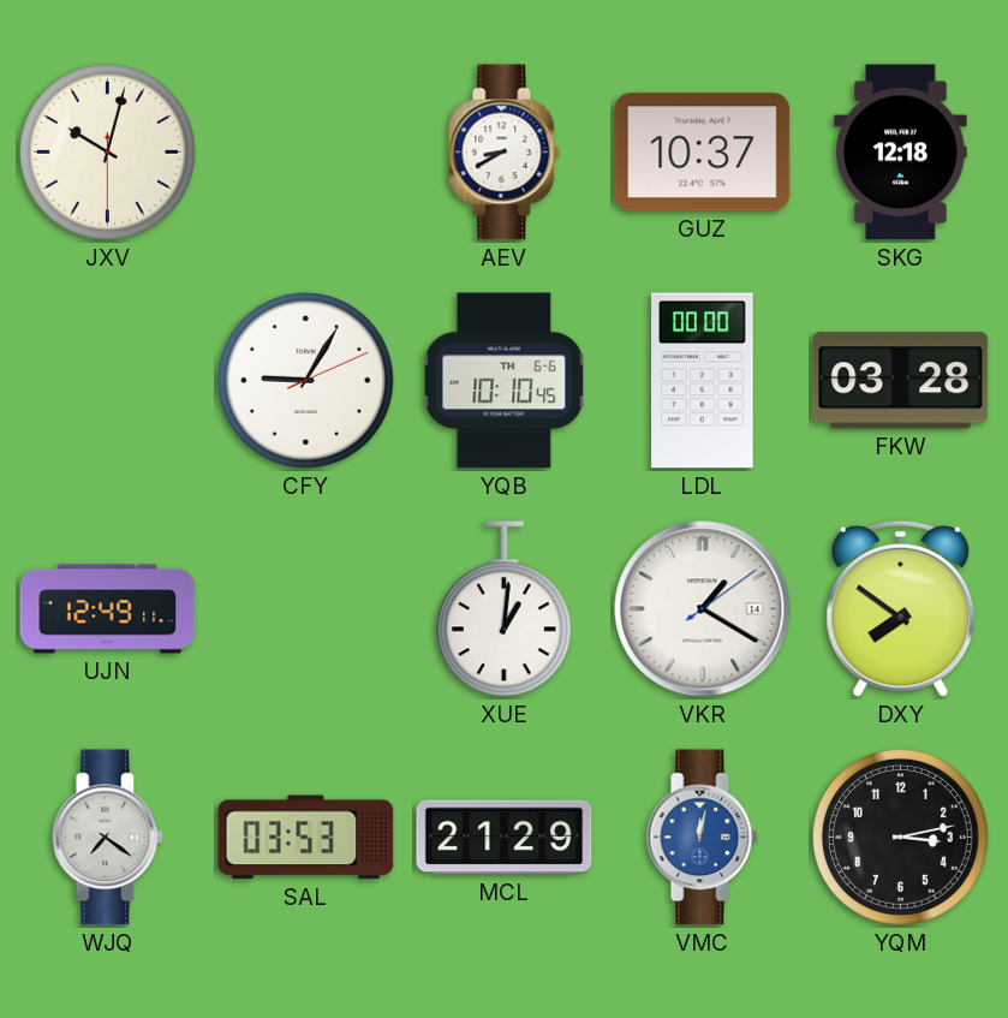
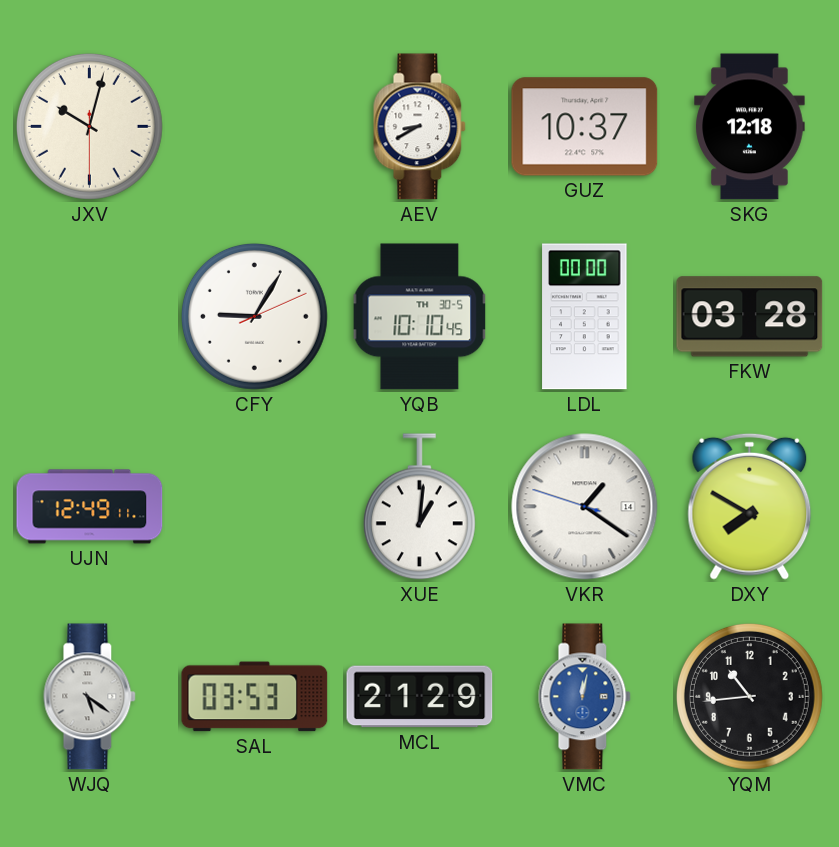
YQB date: TH 6-6 -> TH 30-5
VKR: 1:20:09 -> 1:20:48
DXY: 7:51 -> 7:50
WJQ: 7:21 -> 5:21
YQM: 3:13 -> 10:44
